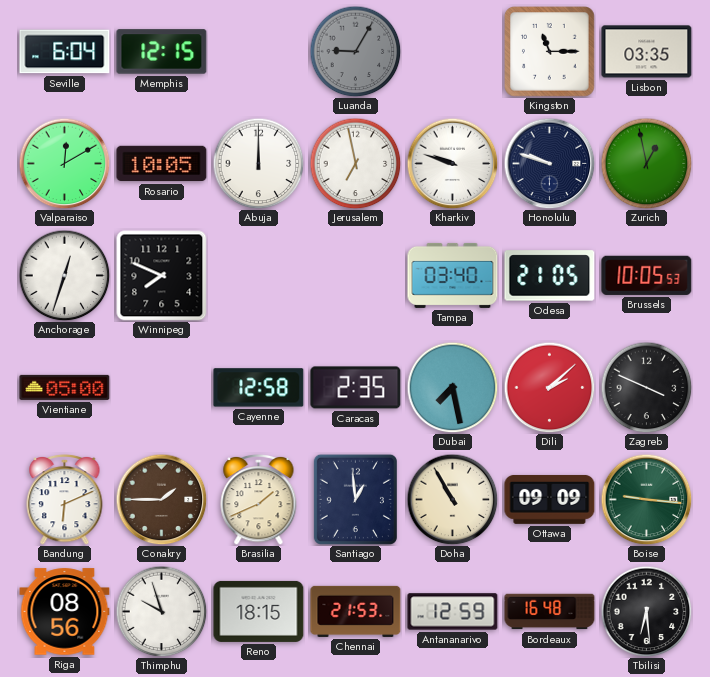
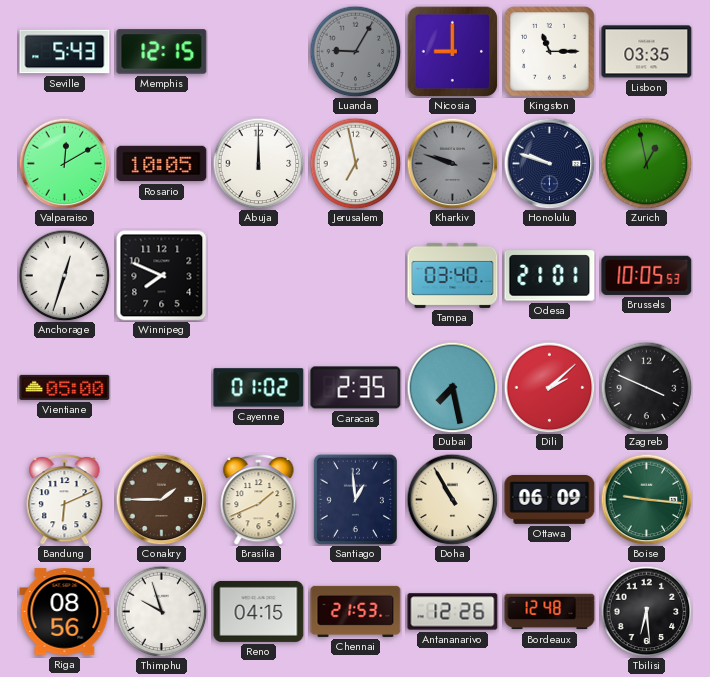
Seville: 6:04 -> 5:43
Nicosia: none -> 9:00
Kharkiv dial: white -> grey
Odesa: 21:05 -> 21:01
Cayenne: 12:58 -> 01:02
Ottawa: 09:09 -> 06:09
Reno: 18:15 -> 04:15
Antananarivo: 12:59 -> 12:26
Bordeaux: 16:48 -> 12:48
